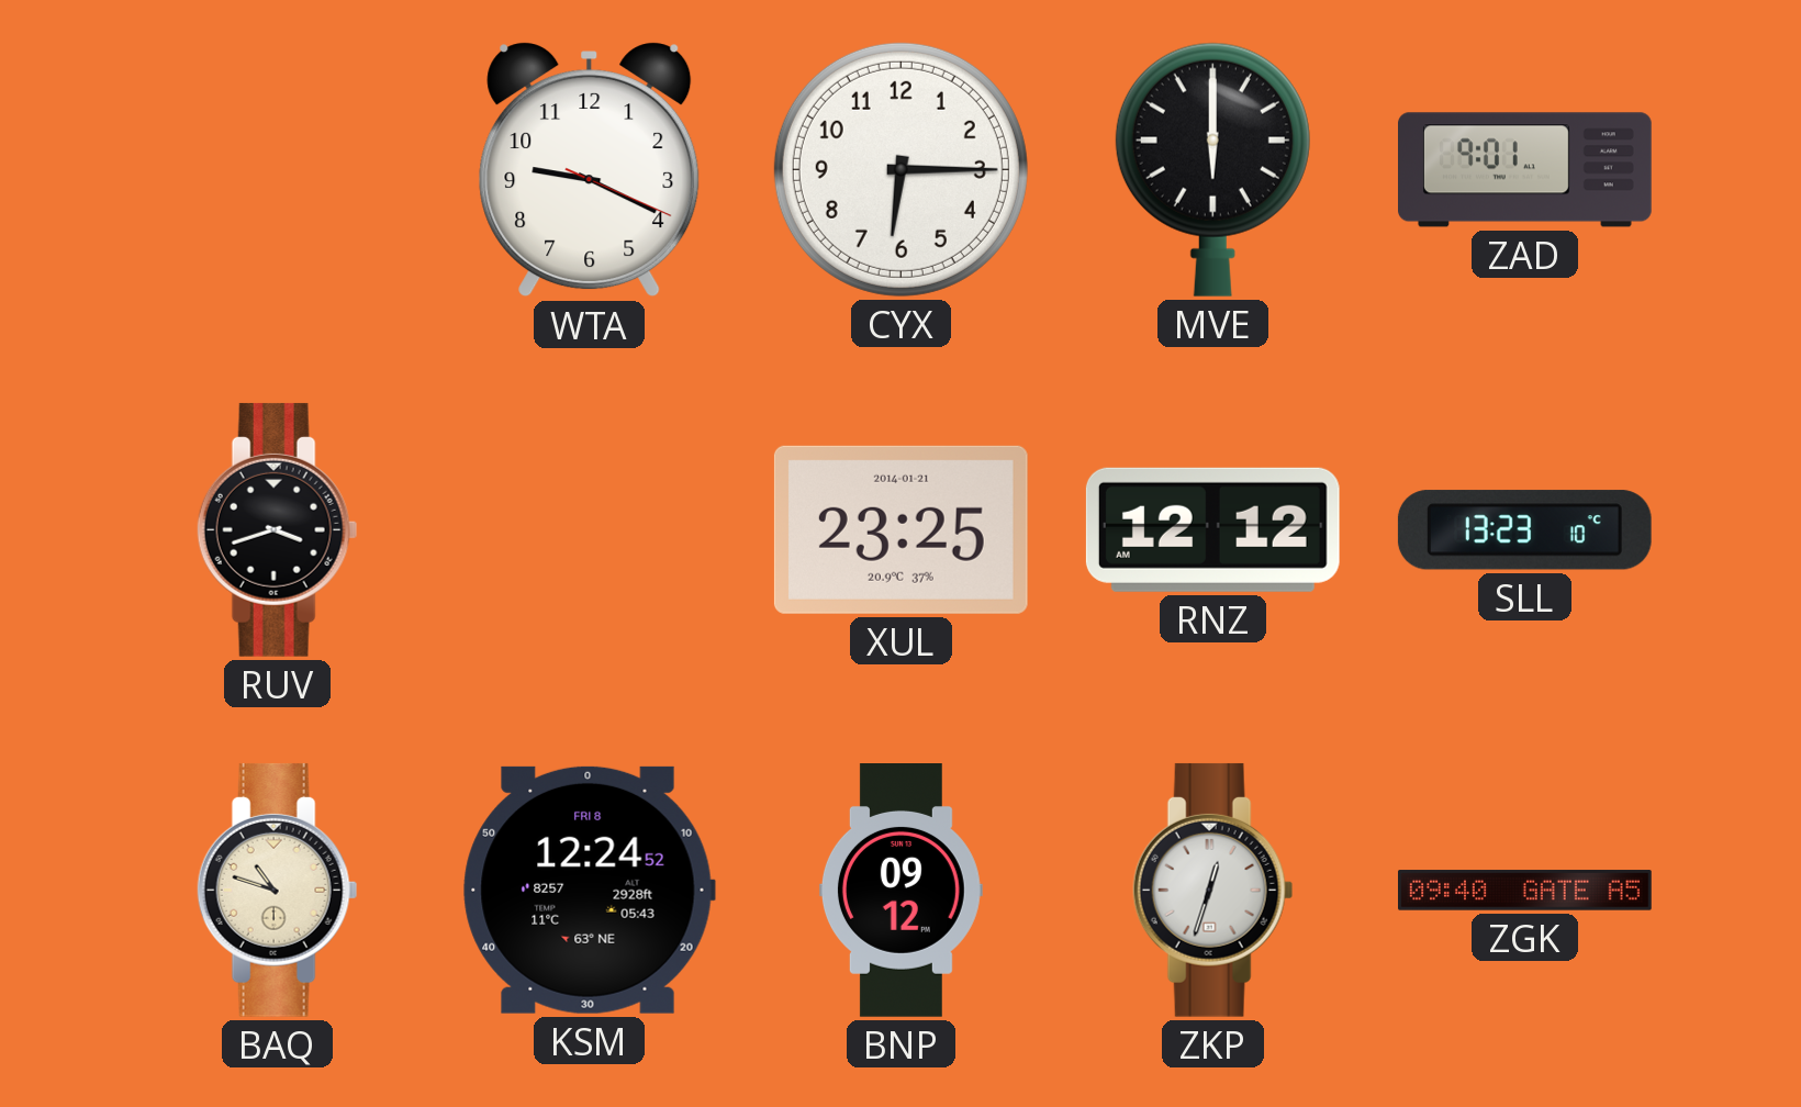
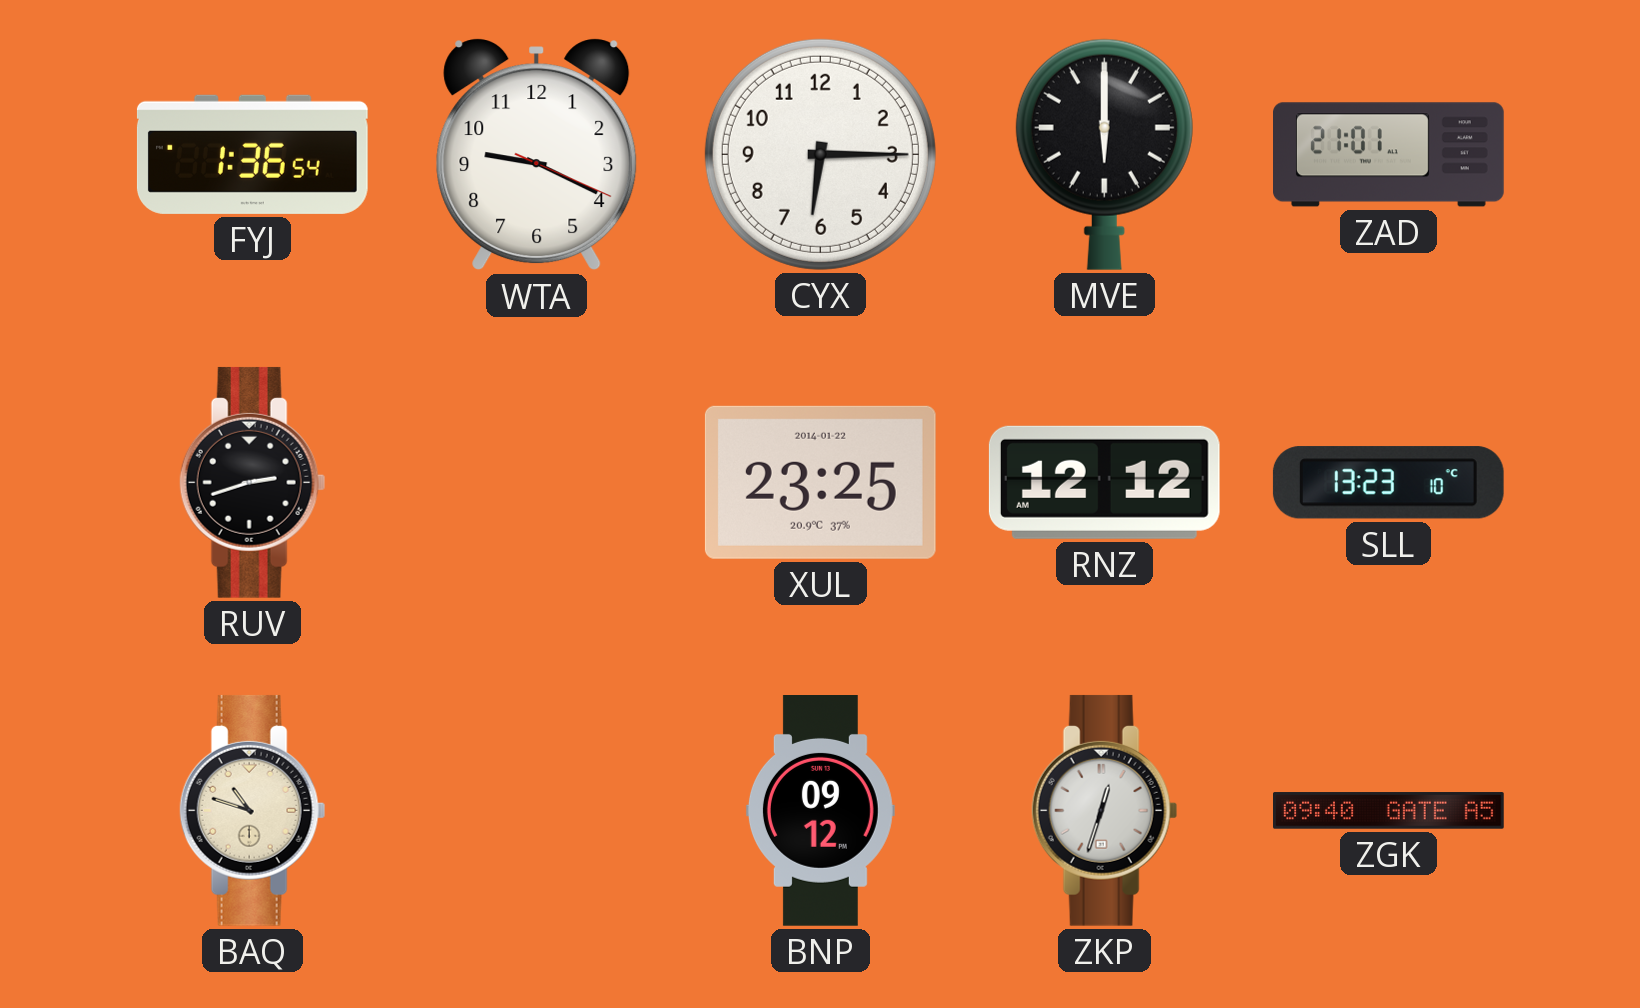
FYJ: none -> 1:36
ZAD: 9:01 -> 21:01
RUV: 3:42 -> 2:42
XUL date: 2014-01-21 -> 2014-01-22
KSM: 12:24 -> none
